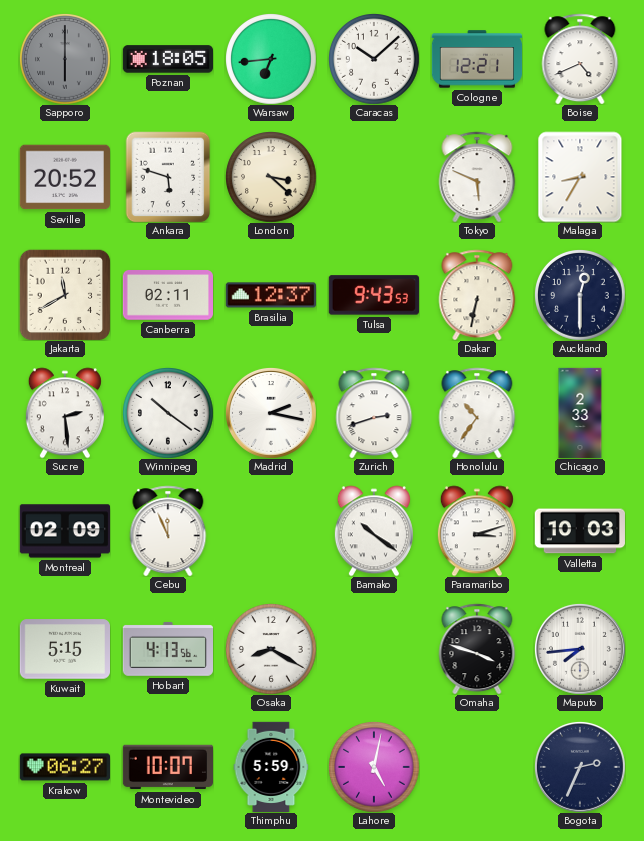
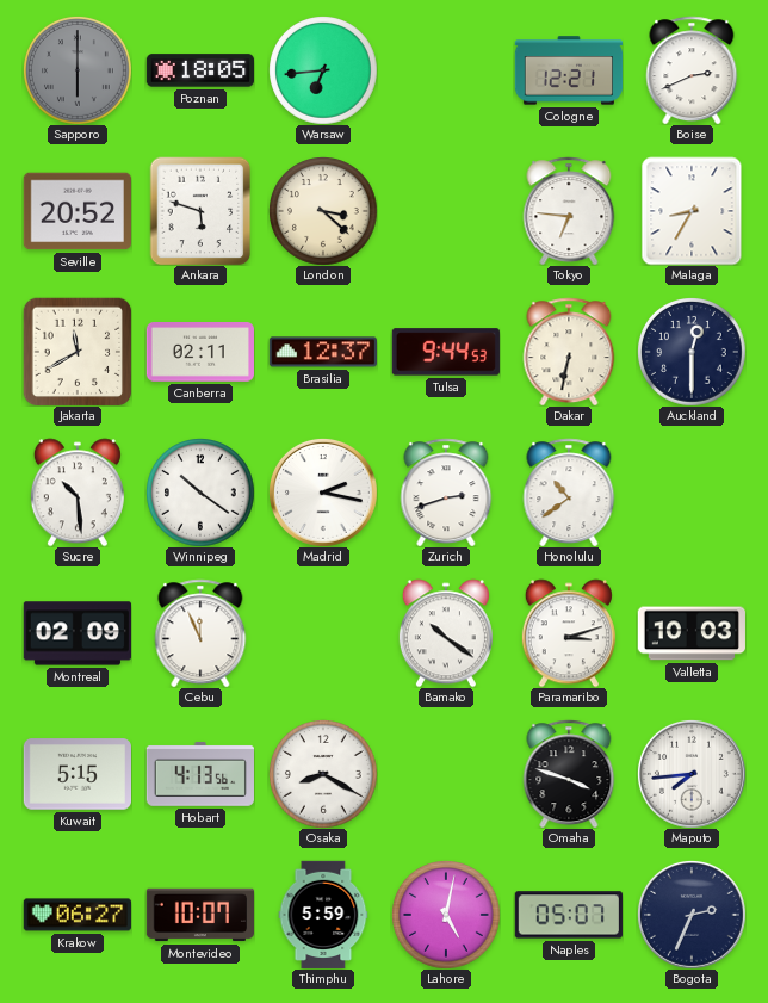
Caracas: 10:08 -> none
Boise: 4:41 -> 2:41
Tokyo: 5:49 -> 6:46
Tulsa: 9:43 -> 9:44
Sucre: 2:29 -> 10:29
Honolulu: 10:36 -> 10:39
Chicago: 2:33 -> none
Naples: none -> 05:07
